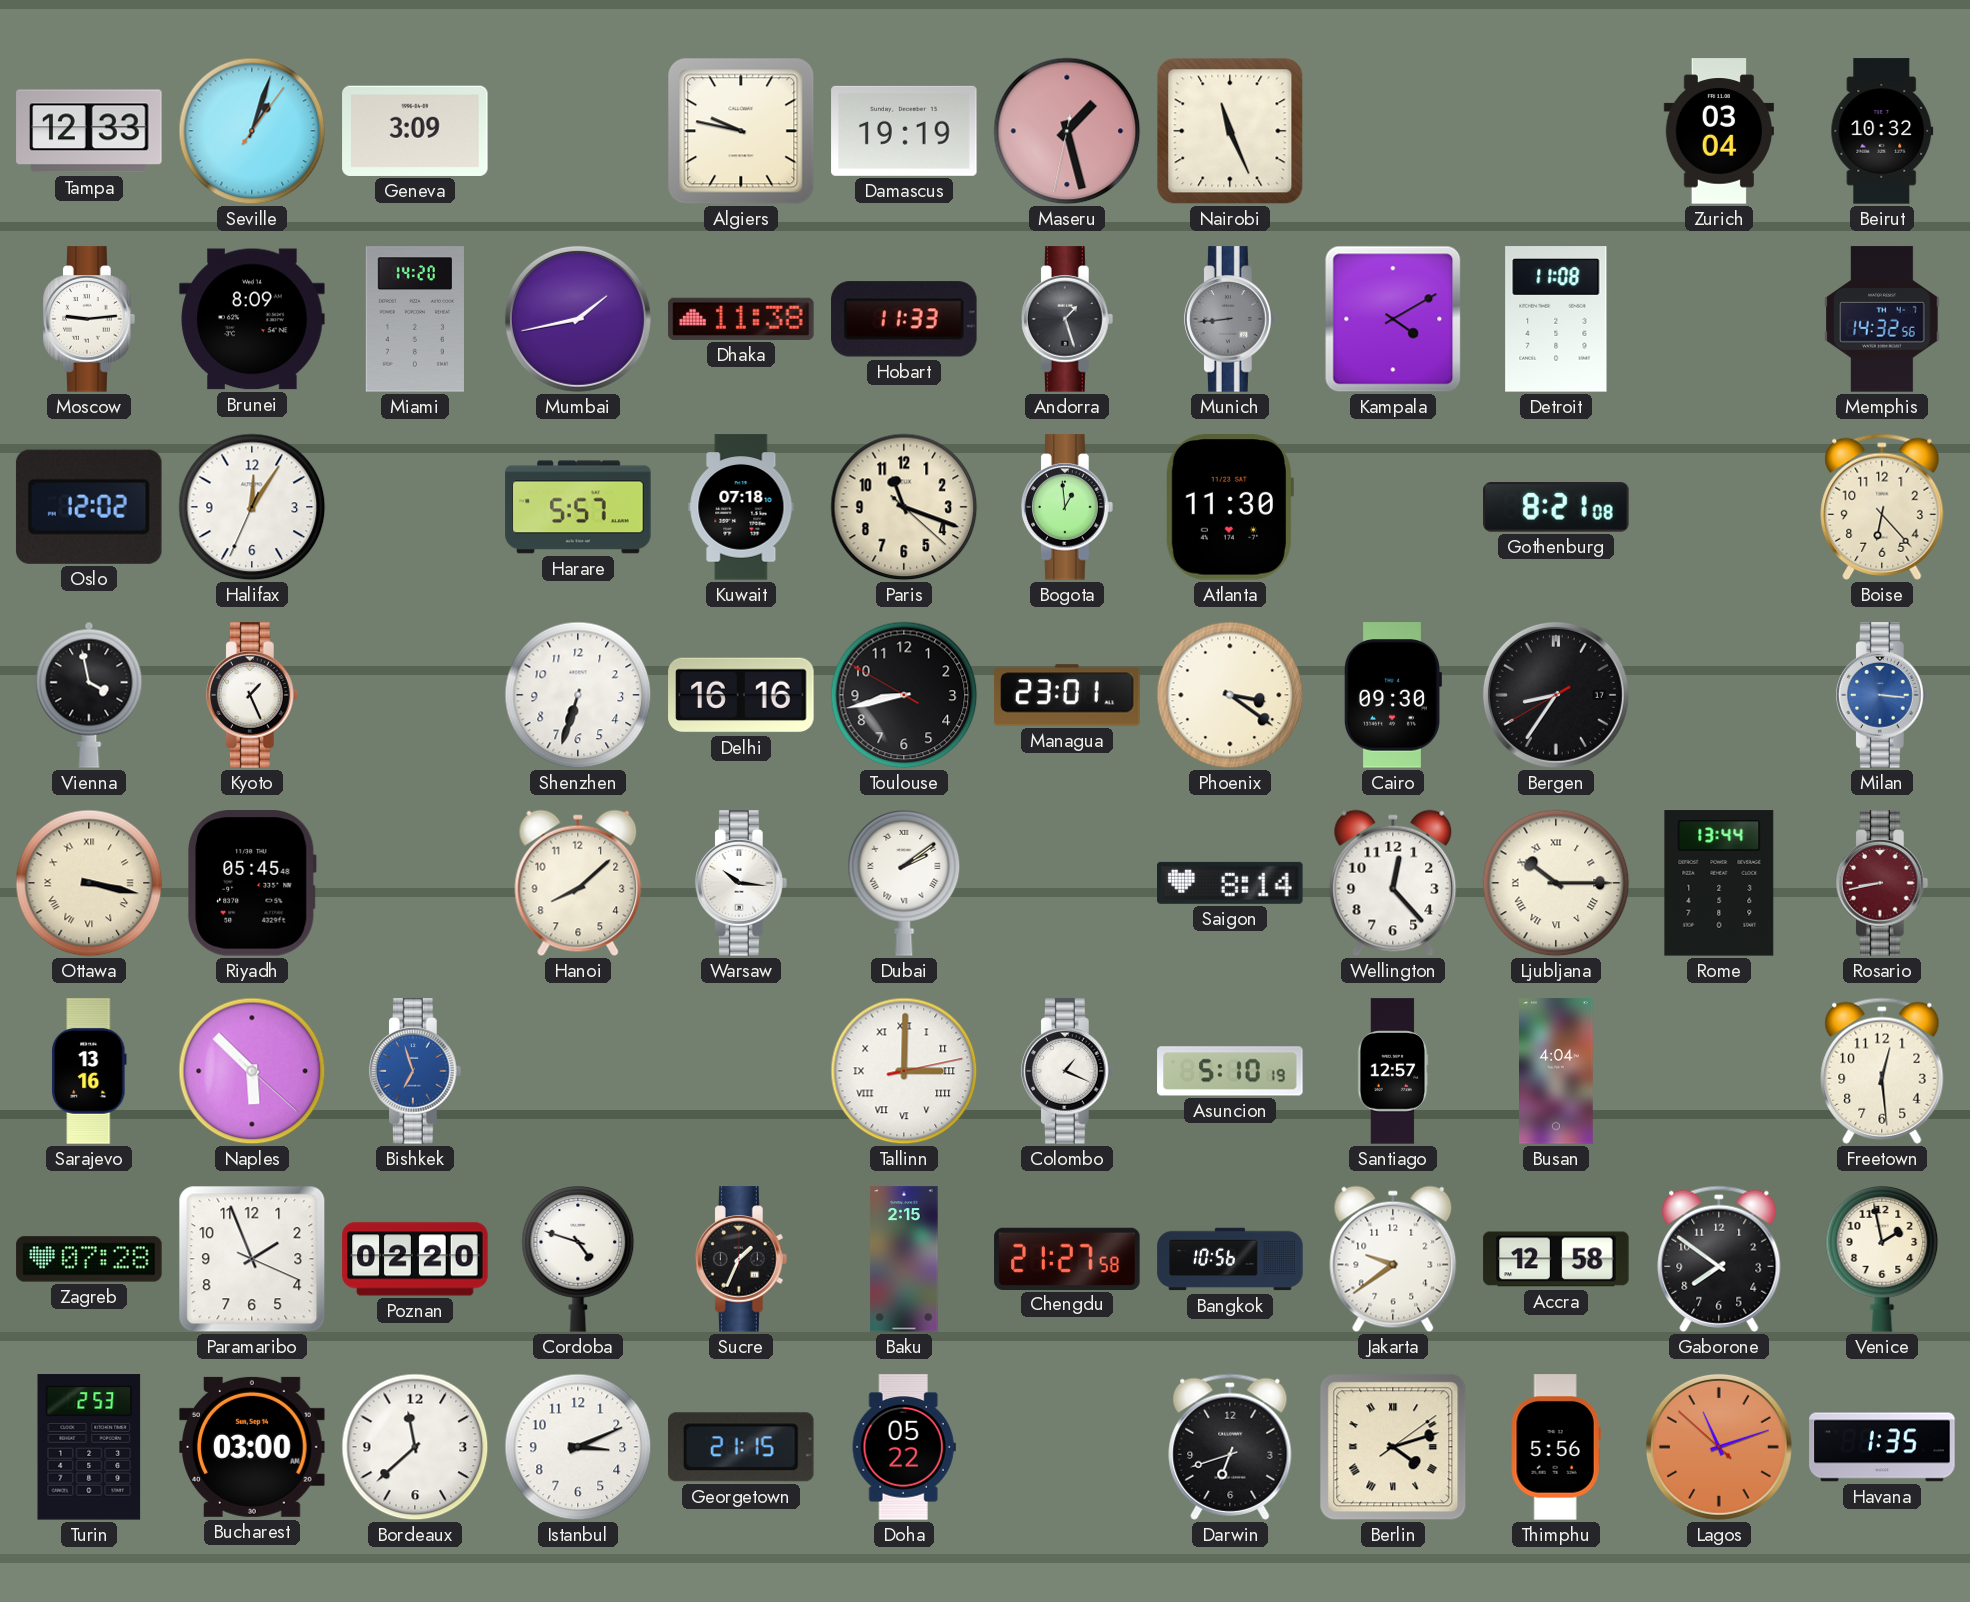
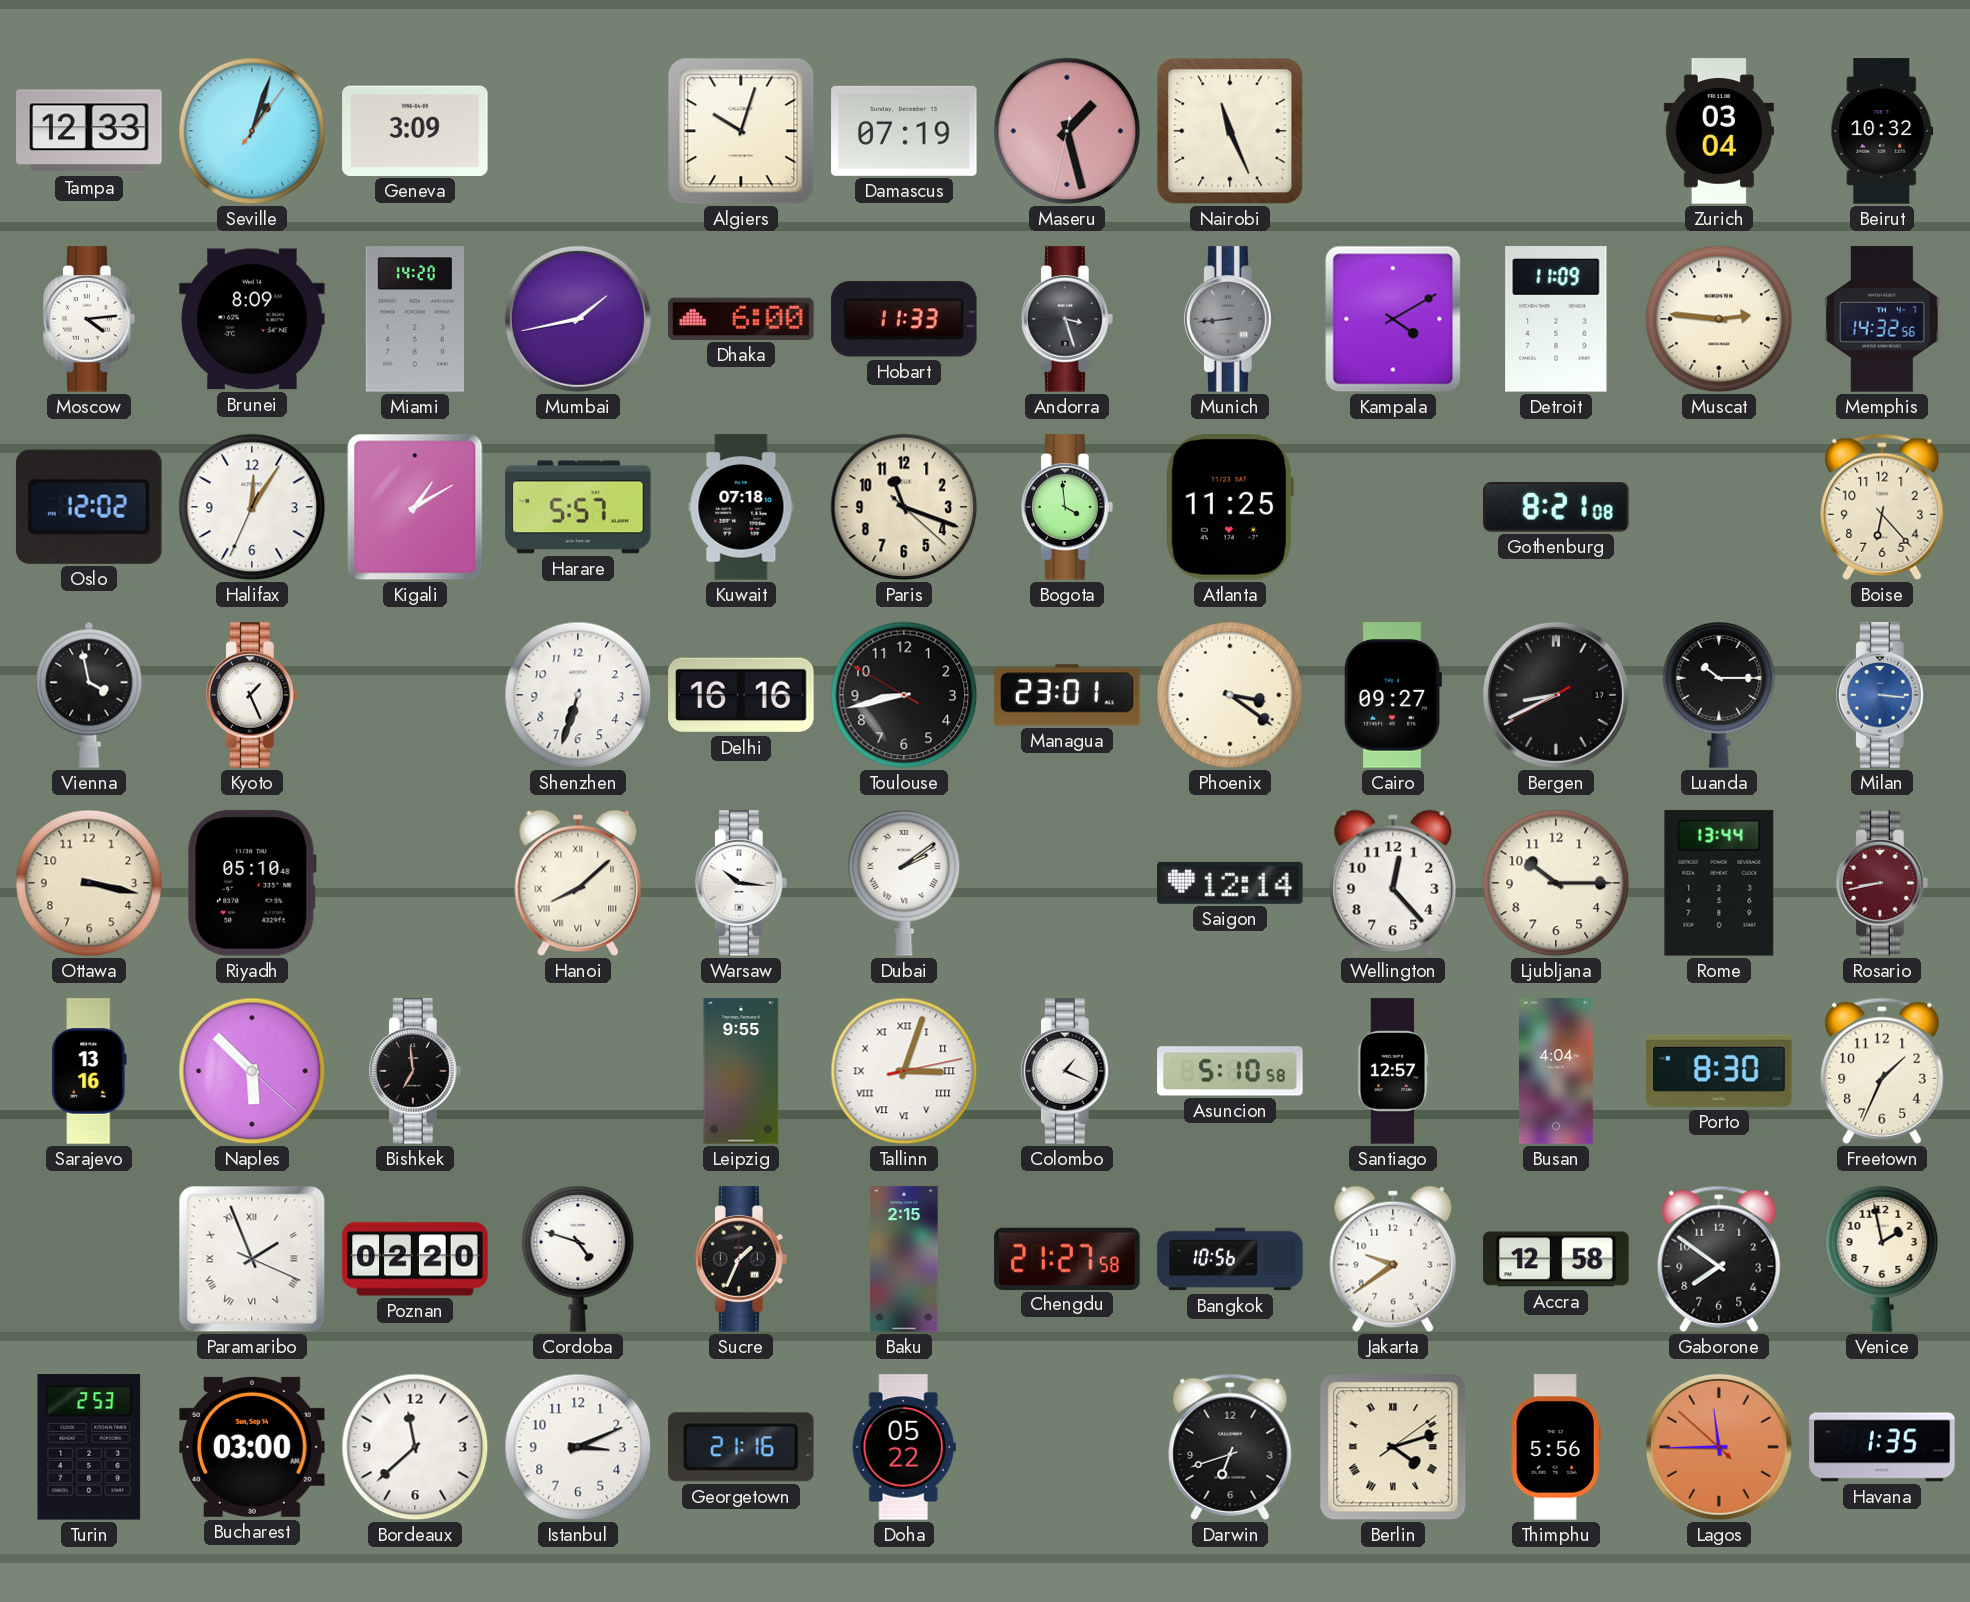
Algiers: 9:47 -> 10:03
Damascus: 19:19 -> 07:19
Moscow: 9:14 -> 4:14
Dhaka: 11:38 -> 6:00
Andorra: 1:27 -> 3:27
Detroit: 11:08 -> 11:09
Muscat: none -> 2:46
Kigali: none -> 1:10
Bogota: 12:59 -> 3:59
Atlanta: 11:30 -> 11:25
Cairo: 09:30 -> 09:27
Bergen: 8:35 -> 8:40
Luanda: none -> 10:15
Ottawa numerals: Roman -> Arabic
Riyadh: 05:45 -> 05:10
Hanoi numerals: Arabic -> Roman
Saigon: 8:14 -> 12:14
Ljubljana numerals: Roman -> Arabic
Bishkek: 6:57 -> 6:59
Bishkek dial: blue -> black
Leipzig: none -> 9:55
Tallinn: 3:00 -> 3:03
Asuncion: 5:10:19 -> 5:10:58
Porto: none -> 8:30
Freetown: 12:29 -> 1:34
Zagreb: 07:28 -> none
Paramaribo numerals: Arabic -> Roman
Georgetown: 21:15 -> 21:16
Lagos: 11:11 -> 11:44
